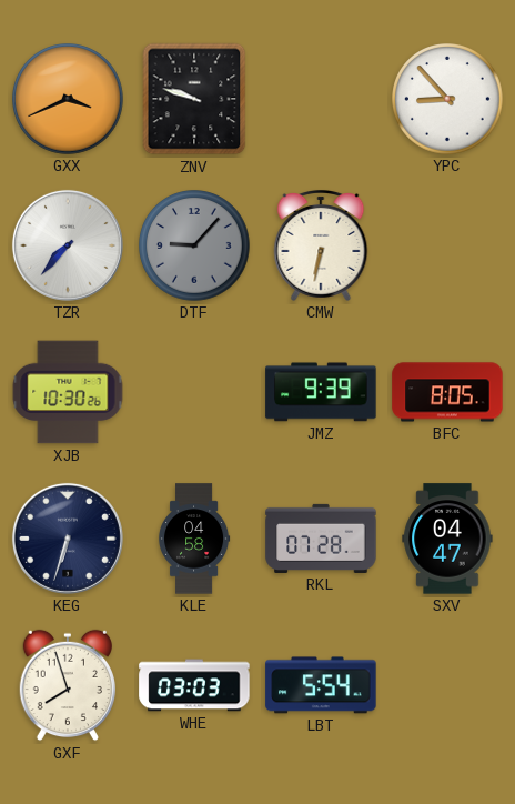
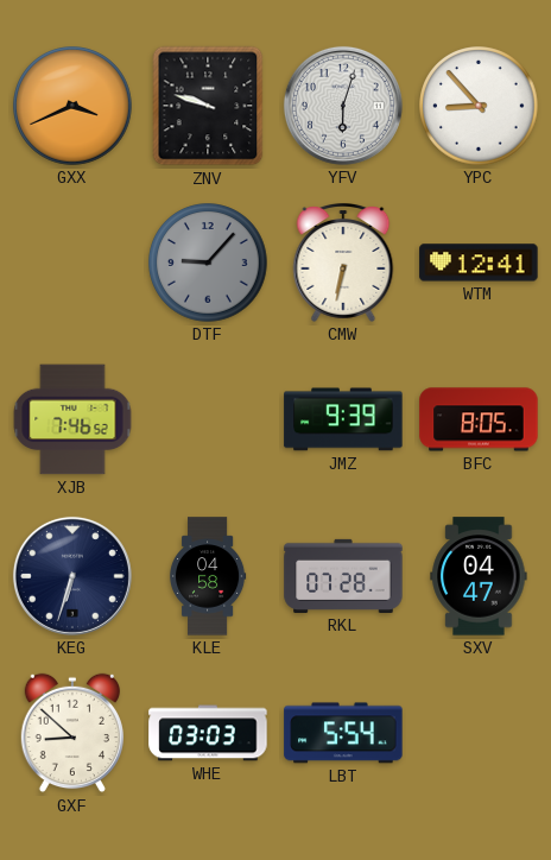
YFV: none -> 6:03
TZR: 7:37 -> none
WTM: none -> 12:41
XJB: 10:30 -> 7:46
GXF: 7:57 -> 8:52
